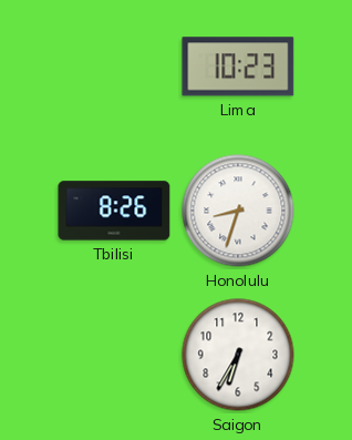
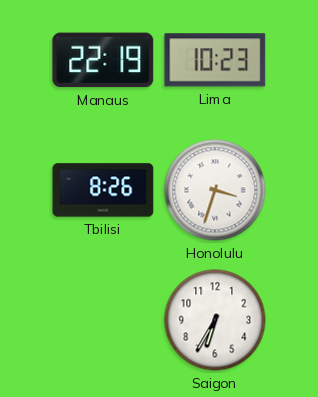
Manaus: none -> 22:19
Honolulu: 8:33 -> 3:33
